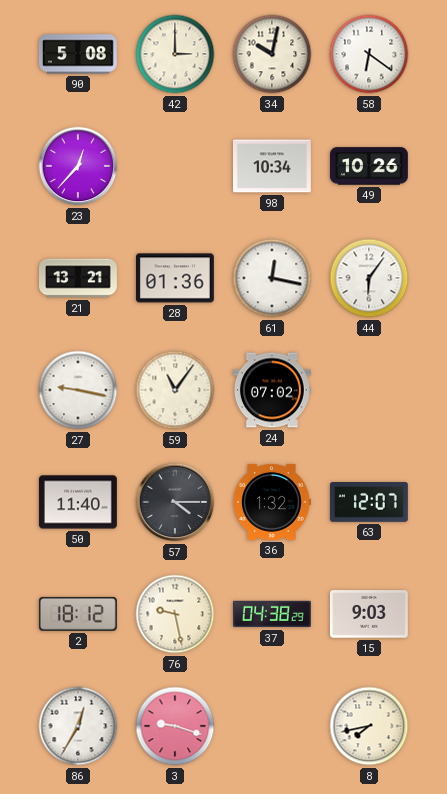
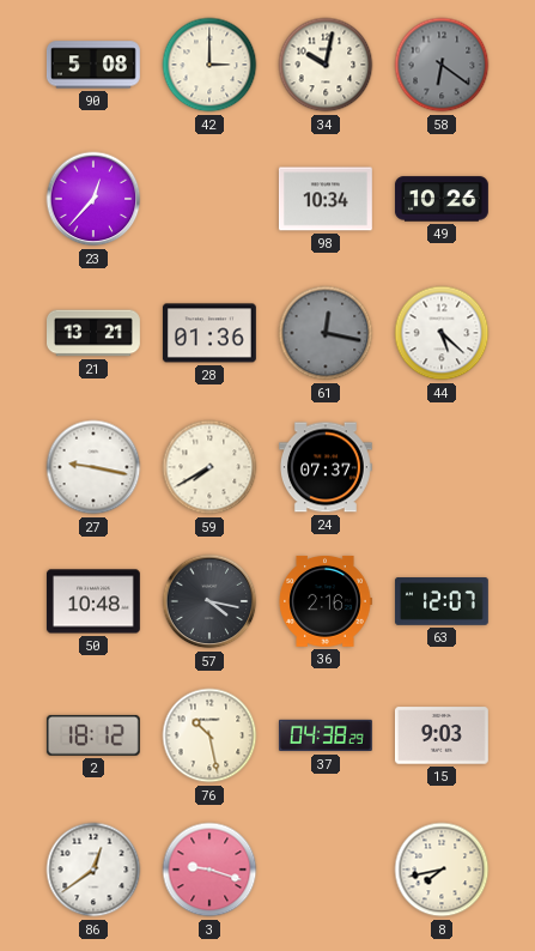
58 dial: white -> grey
61 dial: white -> grey
44: 6:06 -> 5:22
59: 11:06 -> 7:40
24: 07:02 -> 07:37
50: 11:40 -> 10:48
57: 4:15 -> 4:17
36: 1:32 -> 2:16
76: 9:28 -> 10:28
86: 12:35 -> 12:39
